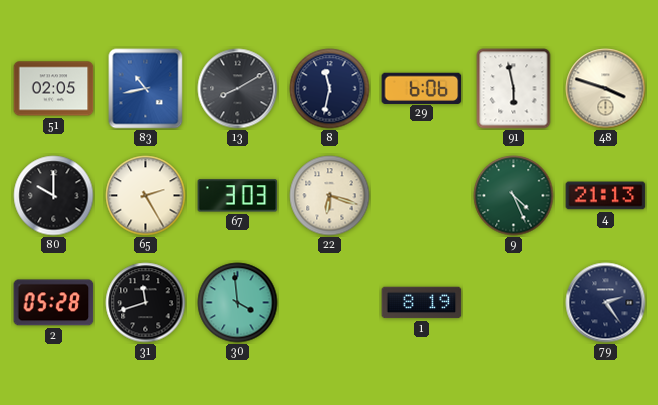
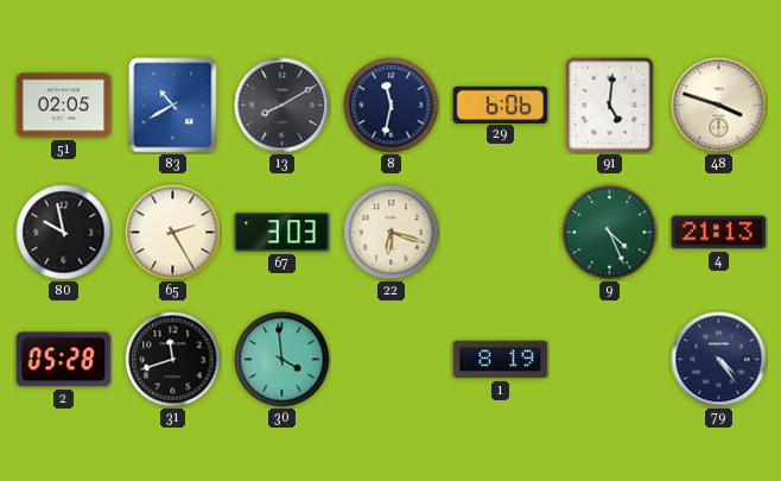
83: 10:43 -> 10:40
91: 5:58 -> 5:01
80: 10:00 -> 9:58
79: 2:24 -> 4:24
